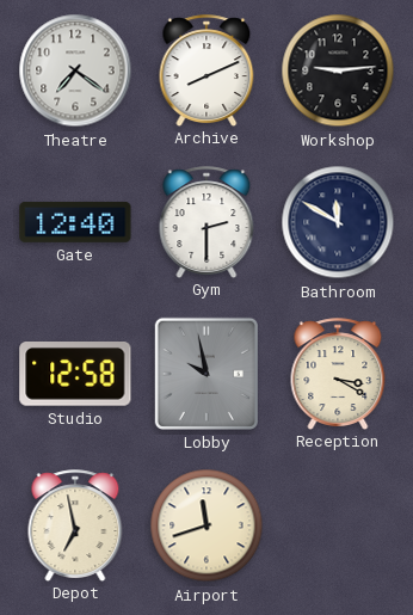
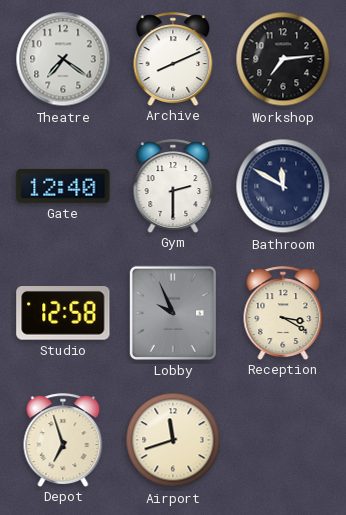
Workshop: 9:14 -> 7:14
Lobby: 9:58 -> 9:56
Depot: 6:58 -> 6:57
